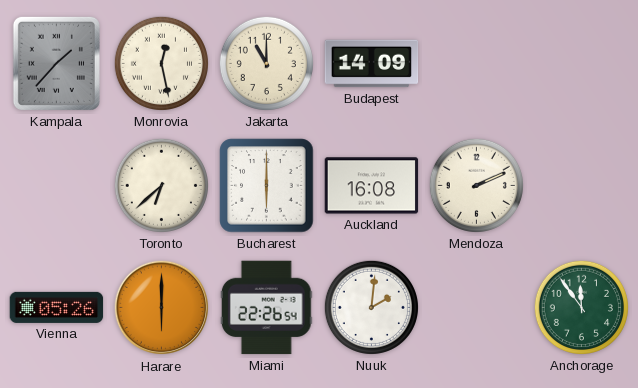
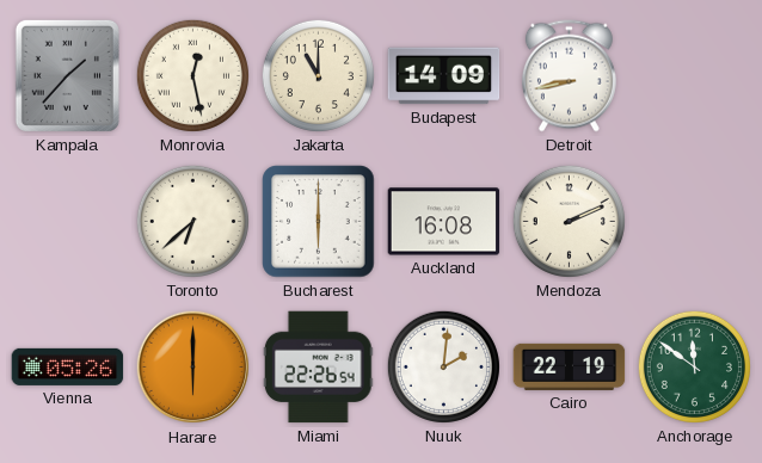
Detroit: none -> 8:43
Cairo: none -> 22:19
Anchorage: 11:54 -> 11:51
